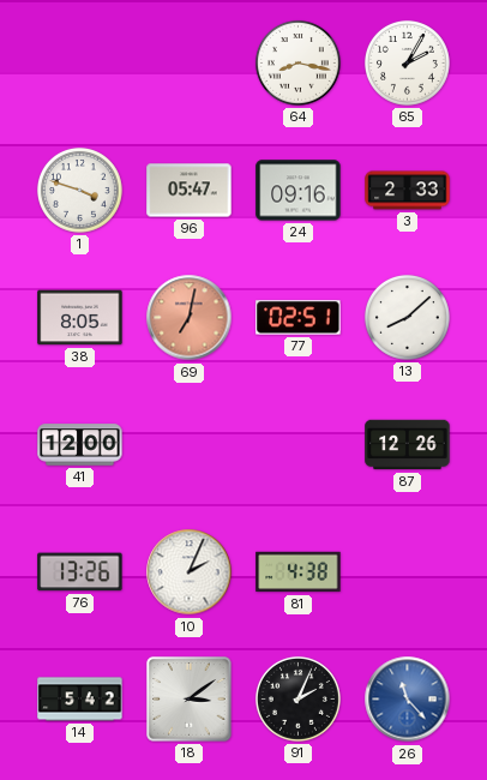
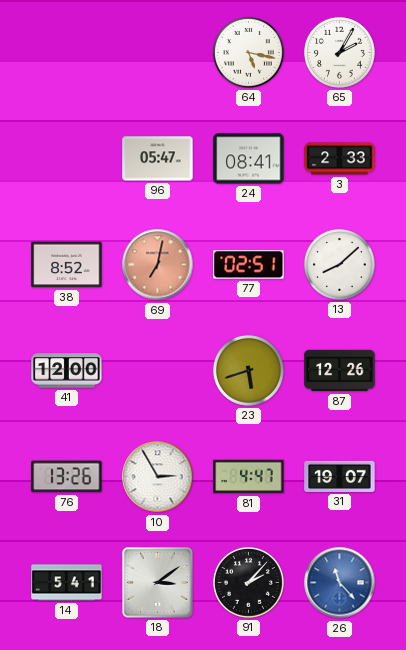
64: 8:17 -> 5:17
1: 3:48 -> none
24: 09:16 -> 08:41
38: 8:05 -> 8:52
23: none -> 5:42
10: 2:04 -> 2:55
81: 4:38 -> 4:47
31: none -> 19:07
14: 5:42 -> 5:41
91: 2:04 -> 2:07
